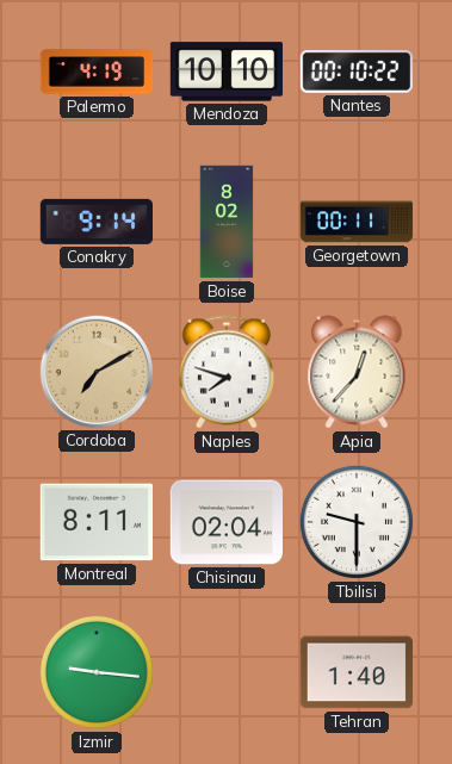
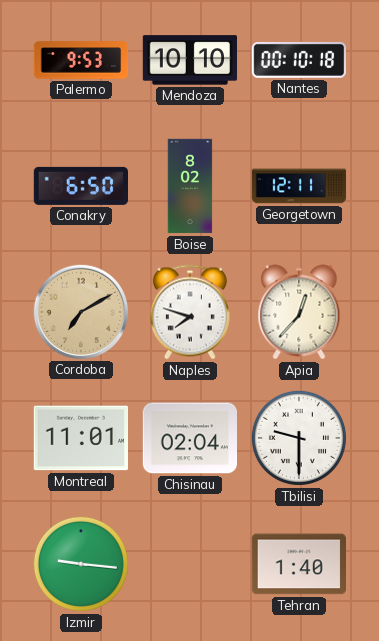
Palermo: 4:19 -> 9:53
Nantes: 00:10:22 -> 00:10:18
Conakry: 9:14 -> 6:50
Georgetown: 00:11 -> 12:11
Montreal: 8:11 -> 11:01
